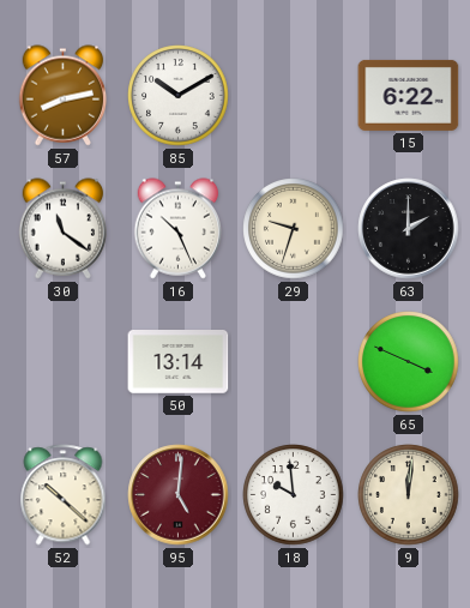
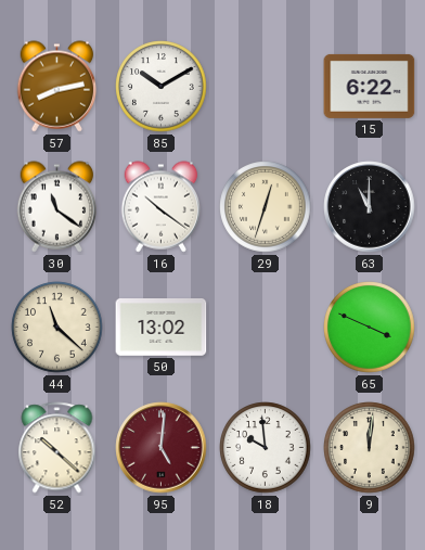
16: 10:26 -> 10:21
29: 9:33 -> 12:33
63: 2:00 -> 11:00
44: none -> 11:22
50: 13:14 -> 13:02
